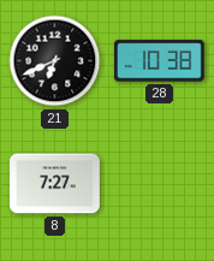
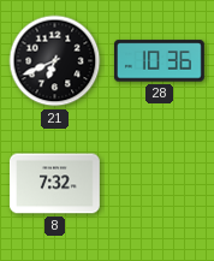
28: 10:38 -> 10:36
8: 7:27 -> 7:32
